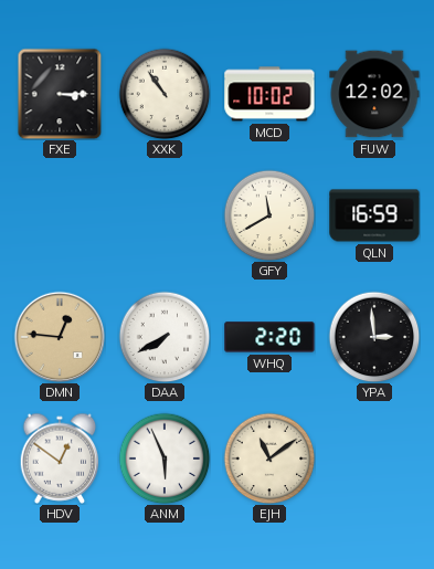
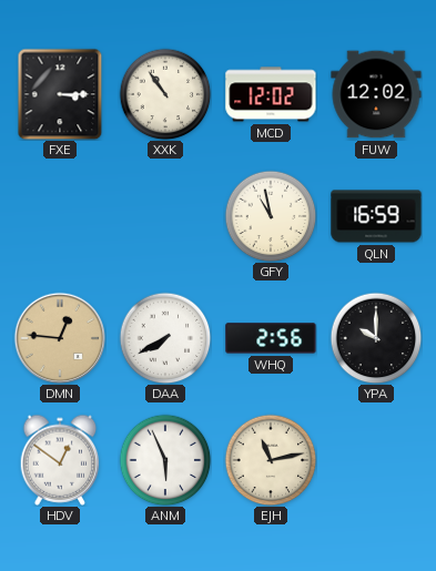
MCD: 10:02 -> 12:02
GFY: 11:40 -> 10:58
WHQ: 2:20 -> 2:56
YPA: 2:59 -> 10:00
EJH: 11:09 -> 11:13
